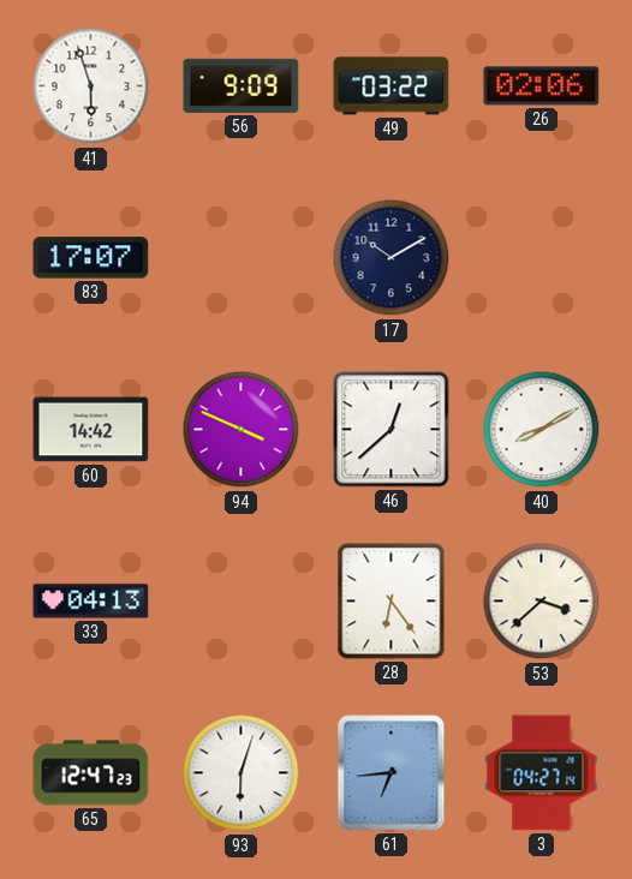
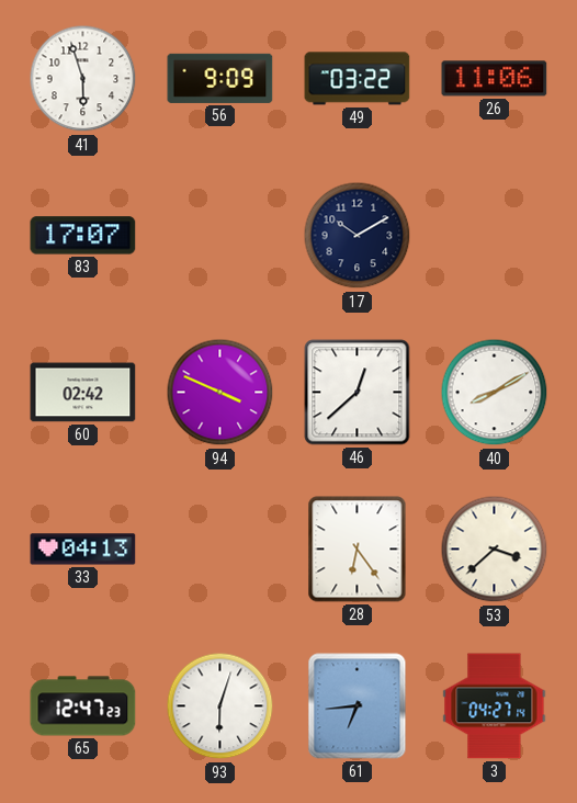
26: 02:06 -> 11:06
60: 14:42 -> 02:42
